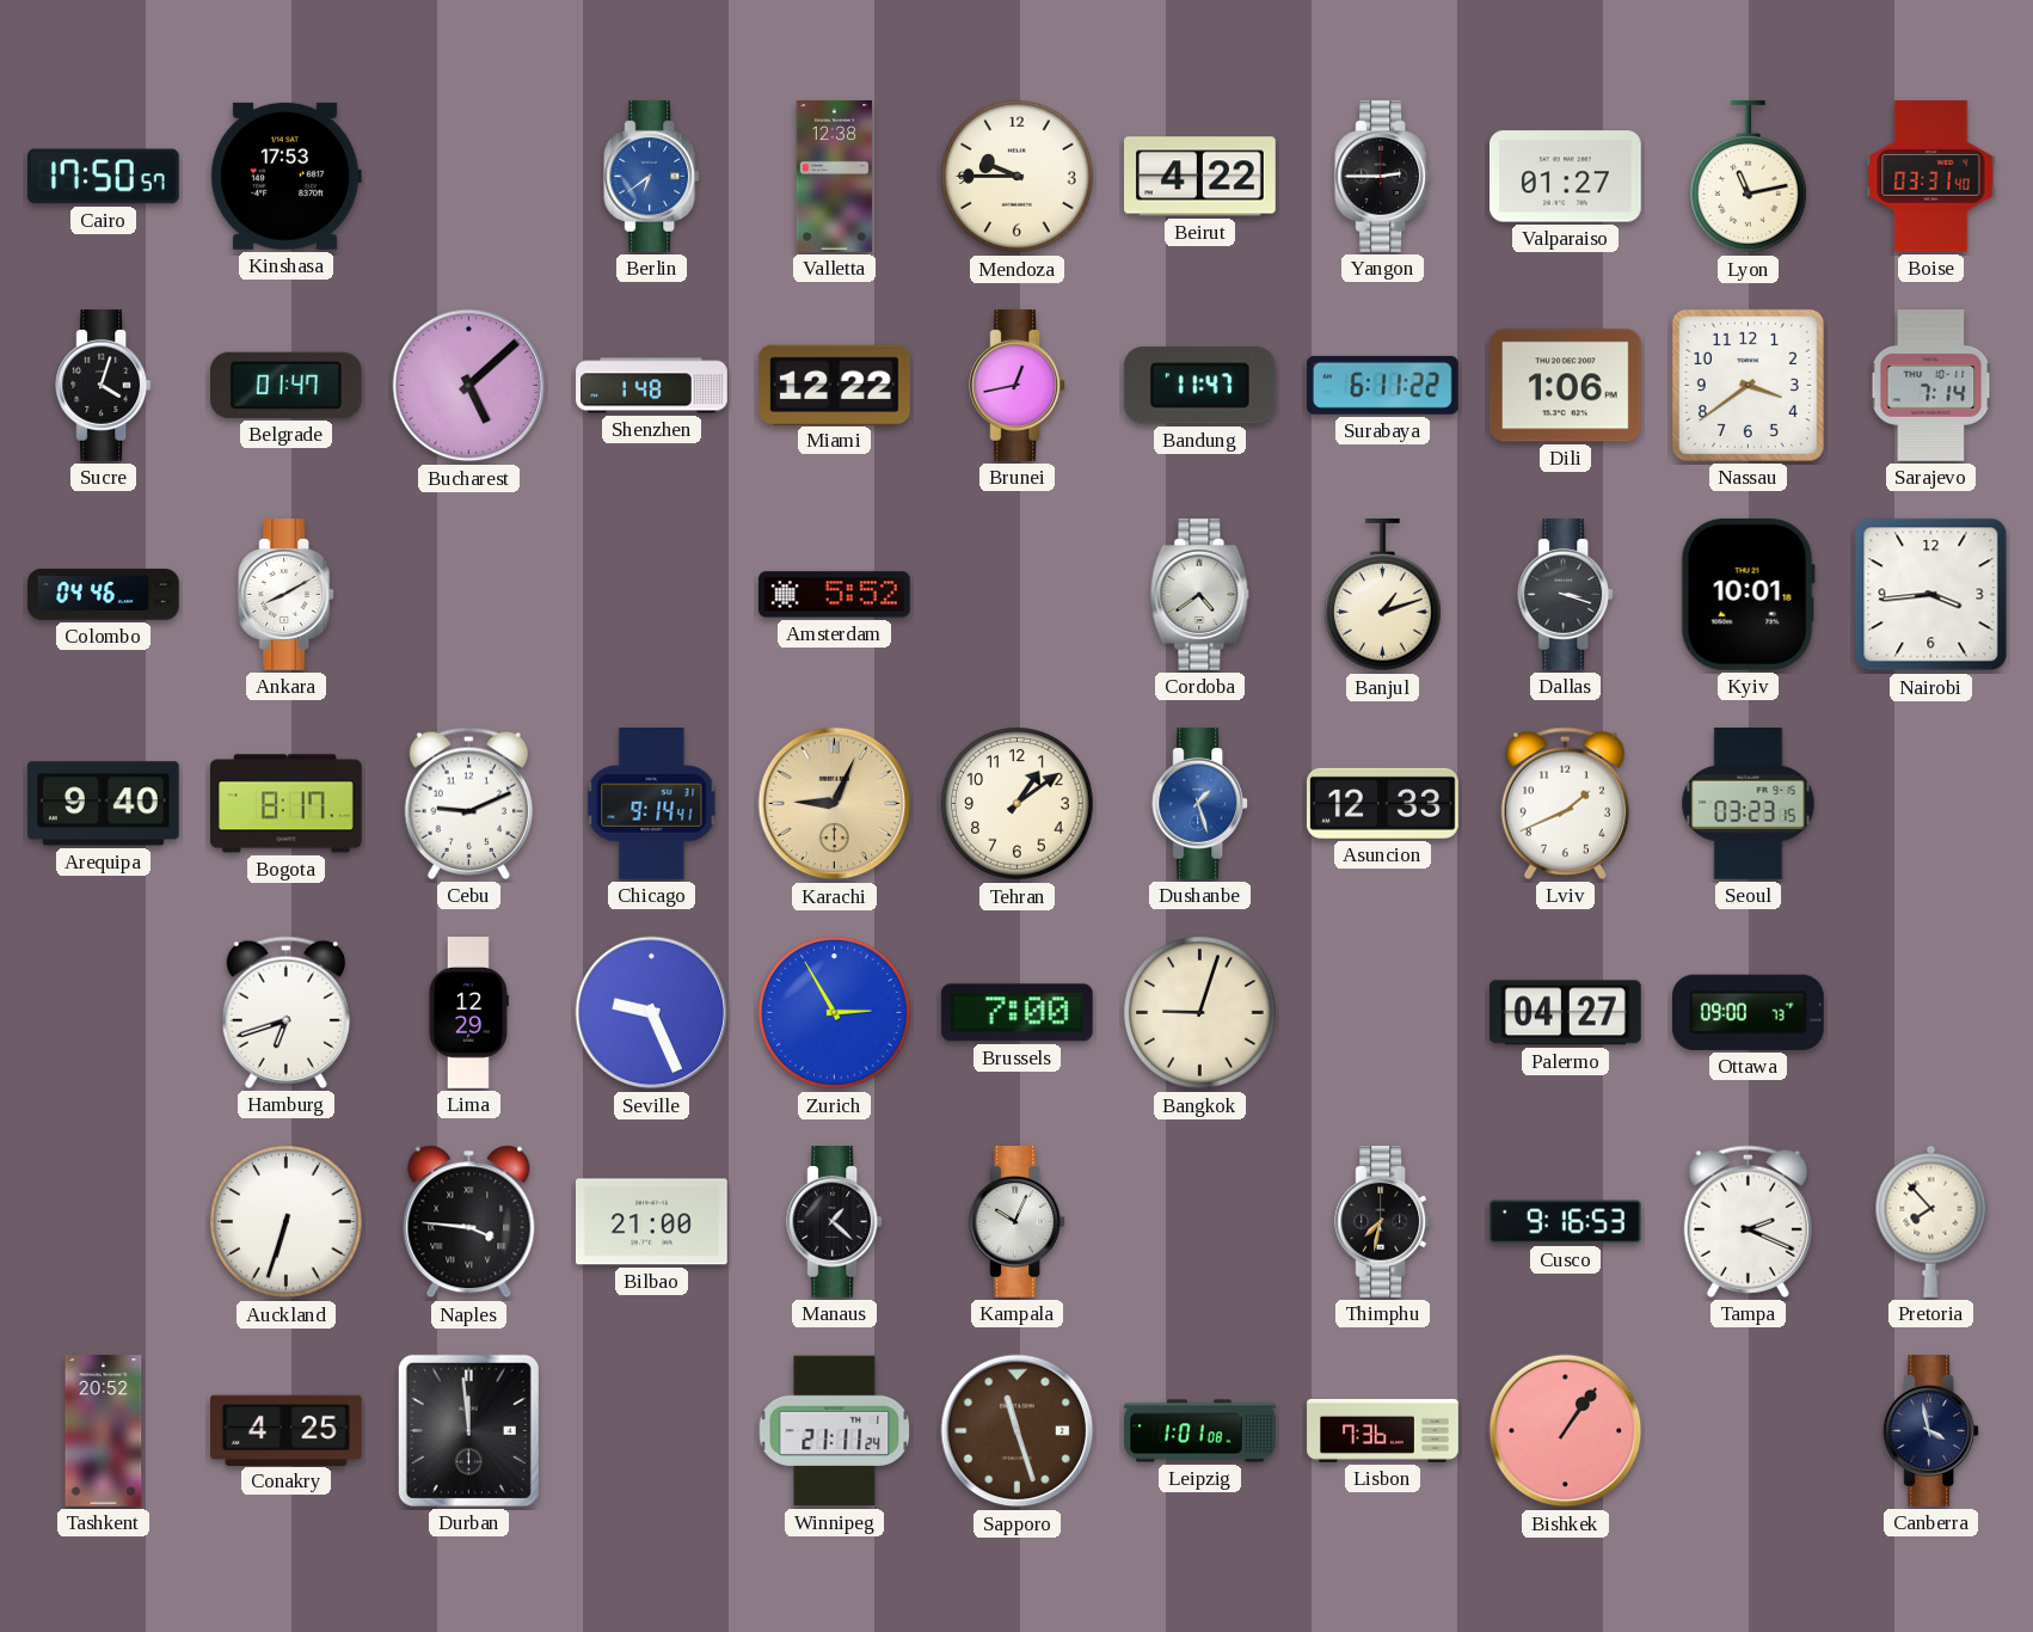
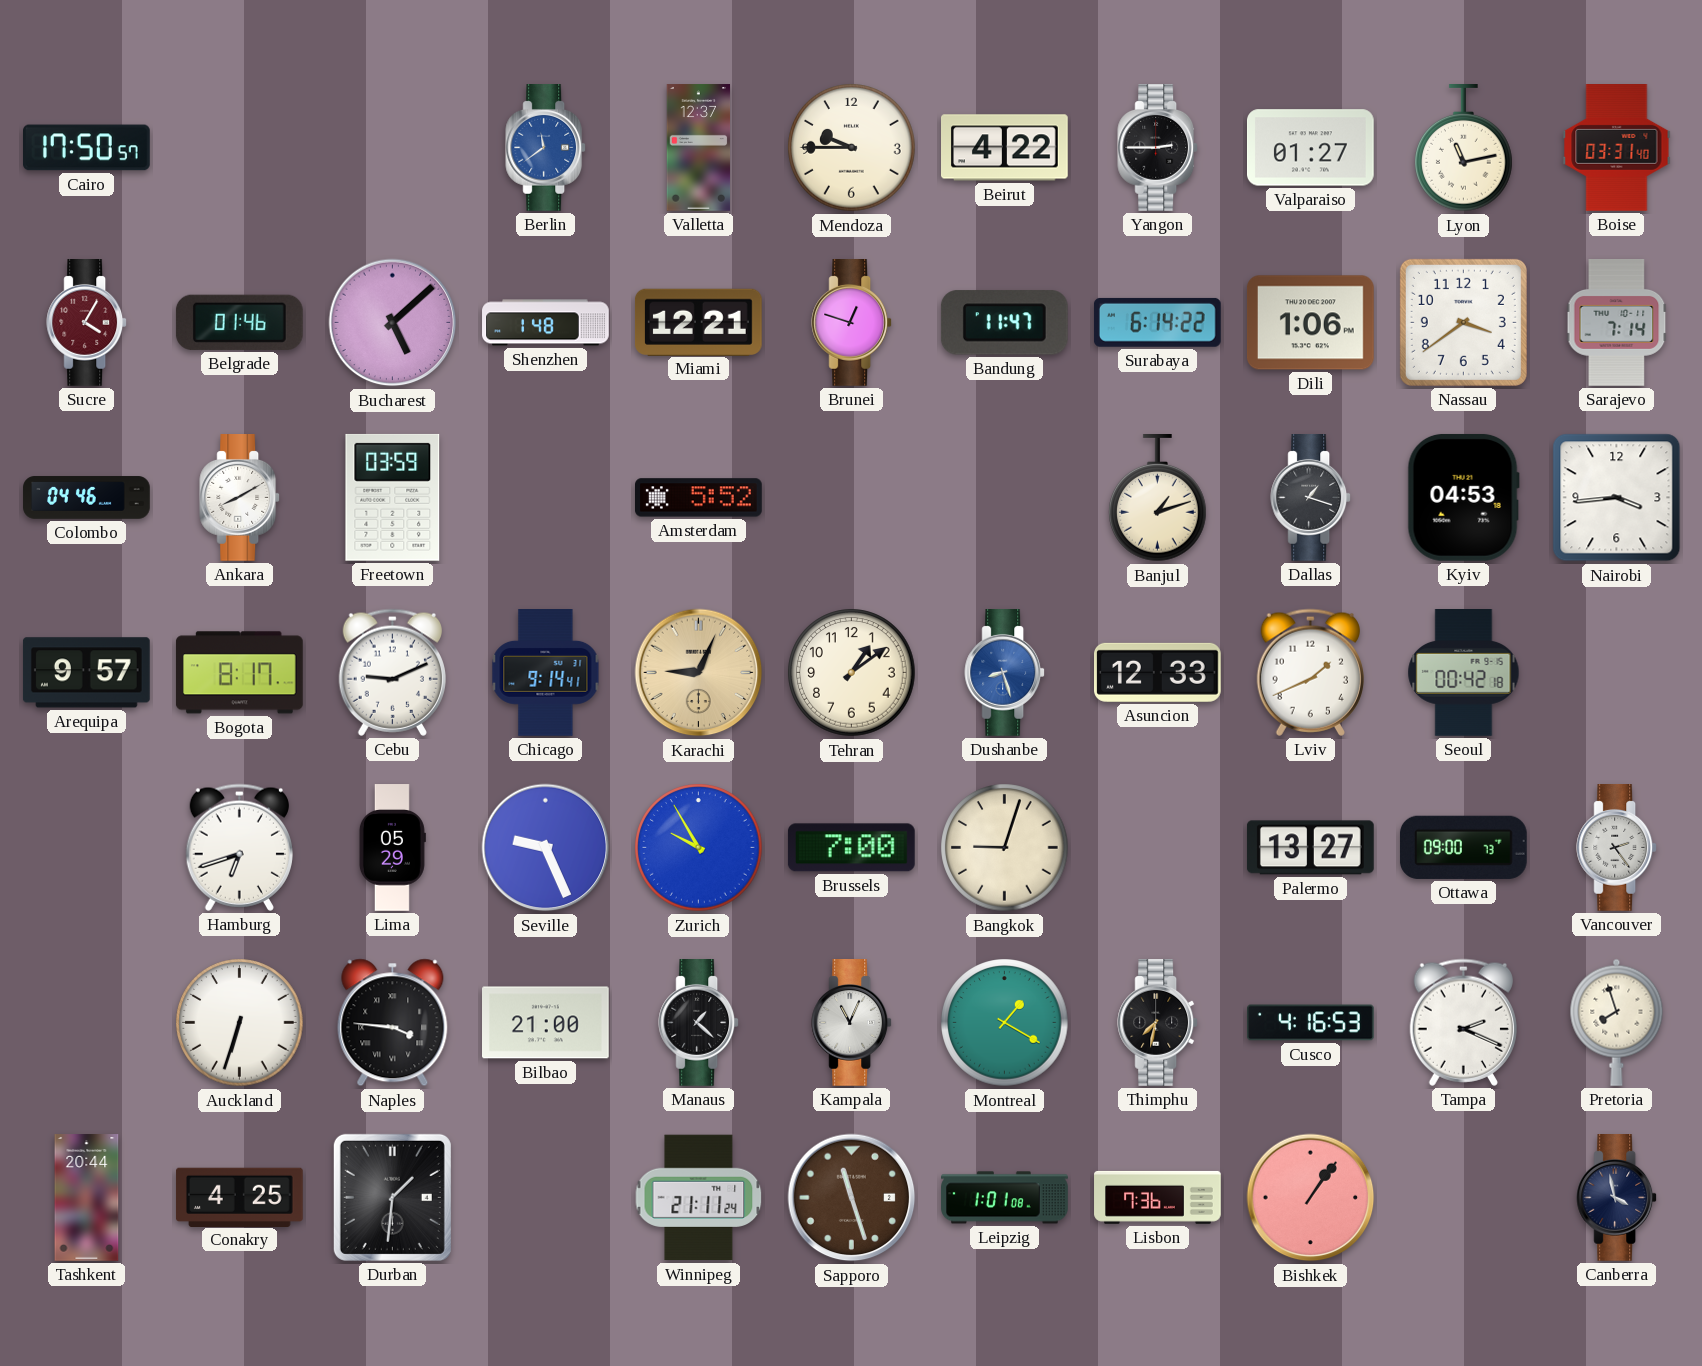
Kinshasa: 17:53 -> none
Berlin: 6:39 -> 11:39
Valletta: 12:38 -> 12:37
Sucre: 4:03 -> 4:05
Sucre dial: black -> burgundy
Belgrade: 01:47 -> 01:46
Miami: 12:22 -> 12:21
Brunei: 12:43 -> 12:48
Surabaya: 6:11 -> 6:14
Freetown: none -> 03:59
Cordoba: 4:39 -> none
Dallas: 3:18 -> 1:18
Kyiv: 10:01 -> 04:53
Arequipa: 9:40 -> 9:57
Dushanbe: 1:27 -> 8:27
Seoul: 03:23 -> 00:42
Lima: 12:29 -> 05:29
Zurich: 2:55 -> 9:55
Palermo: 04:27 -> 13:27
Vancouver: none -> 2:24
Kampala: 10:04 -> 11:04
Montreal: none -> 1:20
Cusco: 9:16 -> 4:16
Pretoria: 7:53 -> 7:57
Tashkent: 20:52 -> 20:44
Durban: 11:59 -> 1:31
